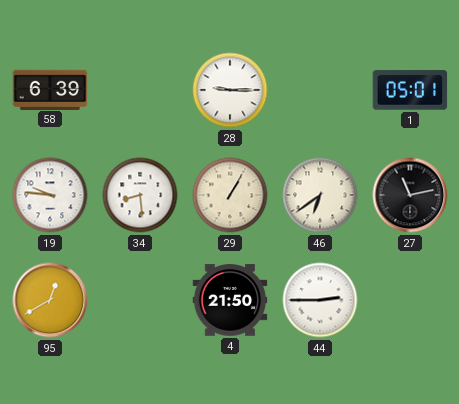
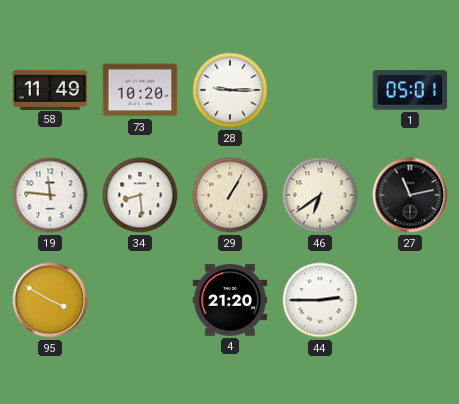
58: 6:39 -> 11:49
73: none -> 10:20
19: 9:46 -> 11:46
95: 12:40 -> 3:50
4: 21:50 -> 21:20
